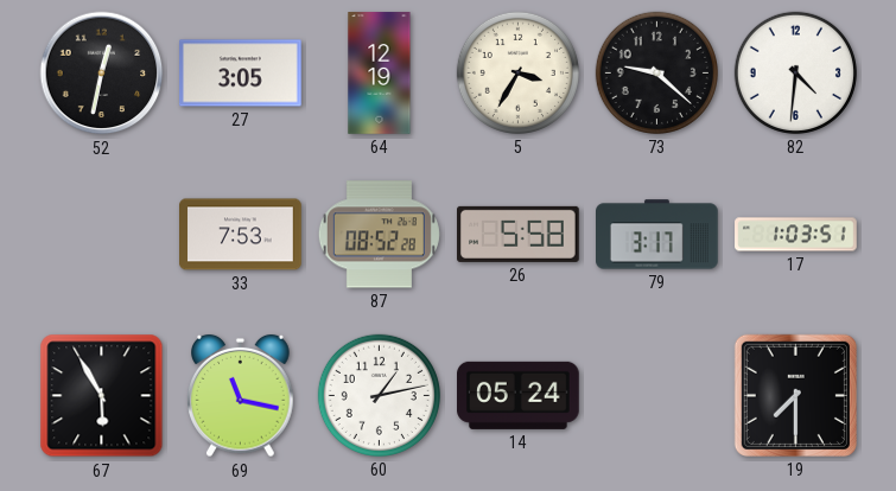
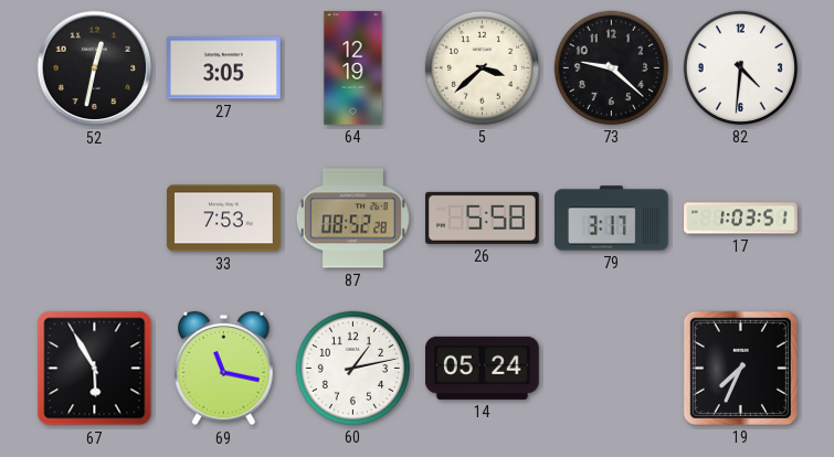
5: 3:35 -> 3:38
19: 7:30 -> 7:34
